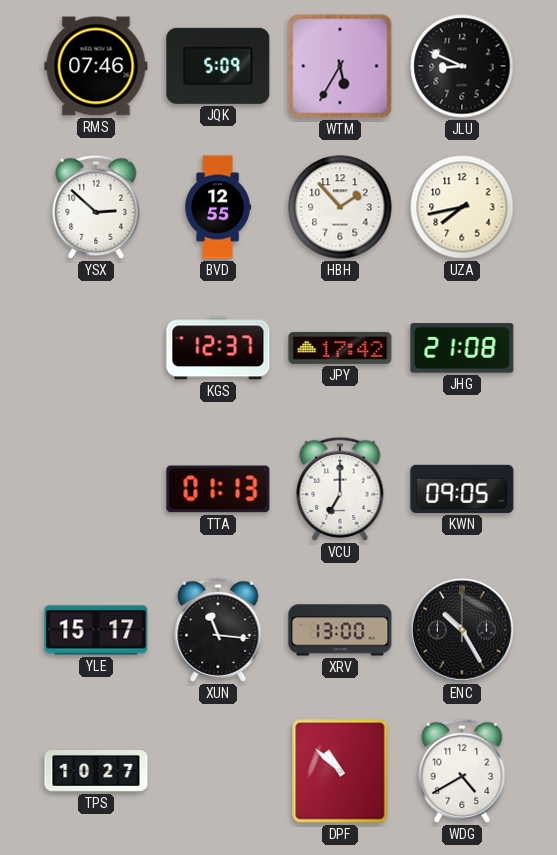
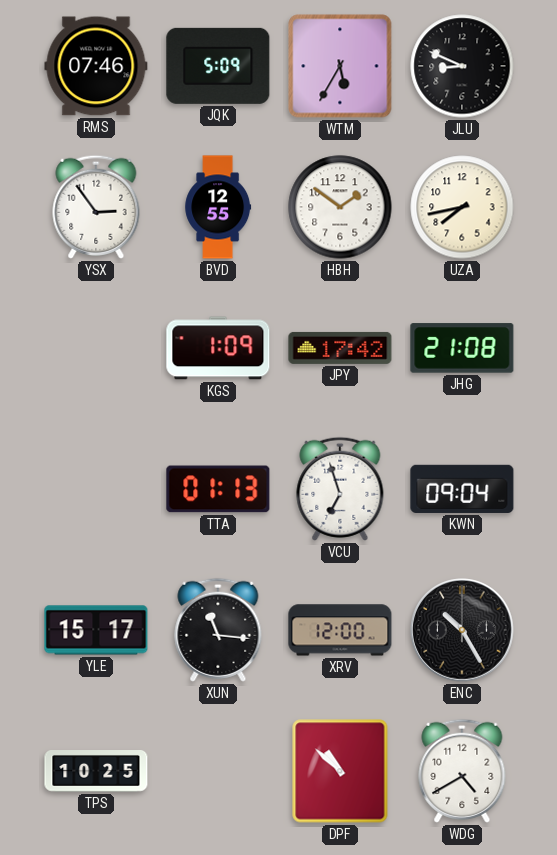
YSX: 2:52 -> 2:54
HBH: 1:53 -> 1:51
KGS: 12:37 -> 1:09
VCU: 7:00 -> 6:57
KWN: 09:05 -> 09:04
XRV: 13:00 -> 12:00
TPS: 10:27 -> 10:25
